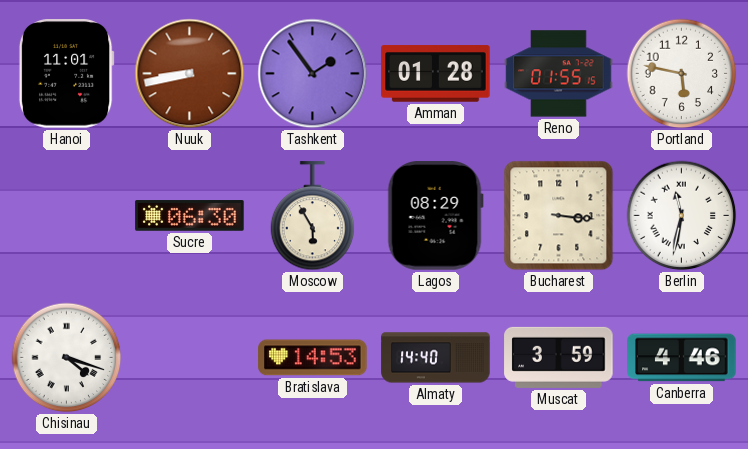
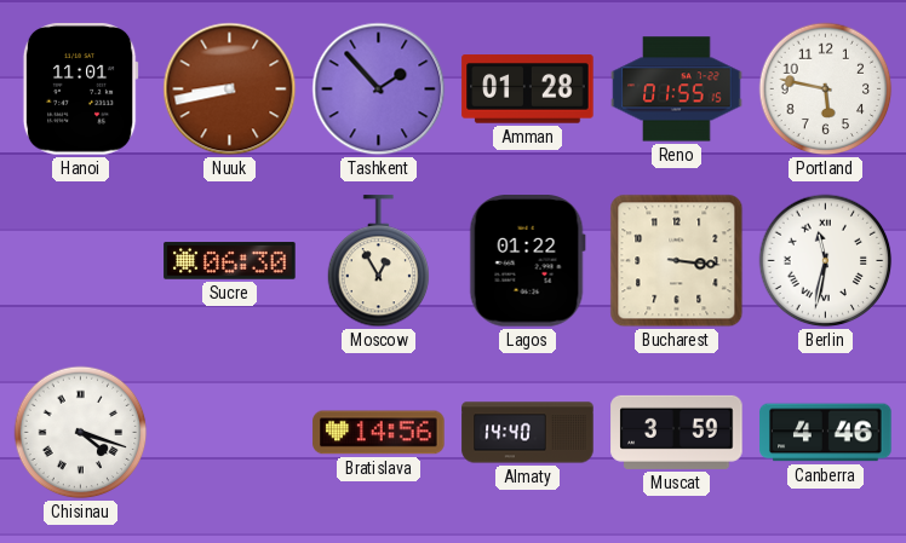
Tashkent: 1:54 -> 1:53
Moscow: 5:55 -> 12:55
Lagos: 08:29 -> 01:22
Bratislava: 14:53 -> 14:56
